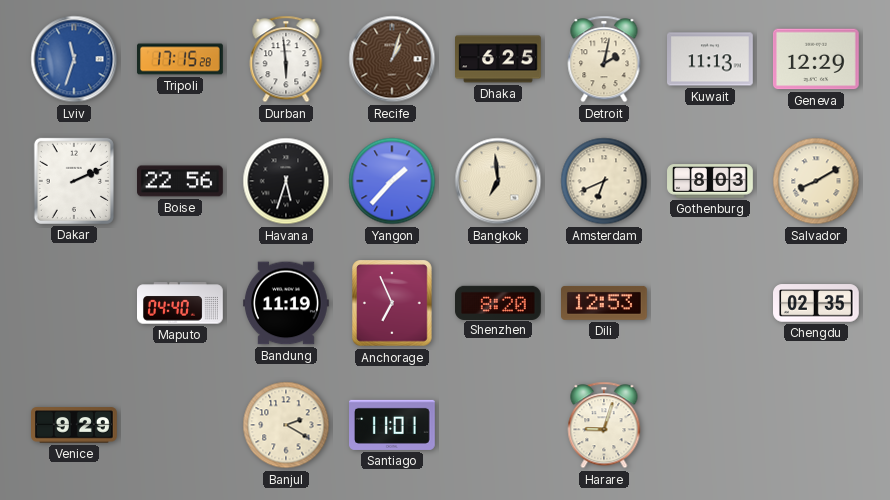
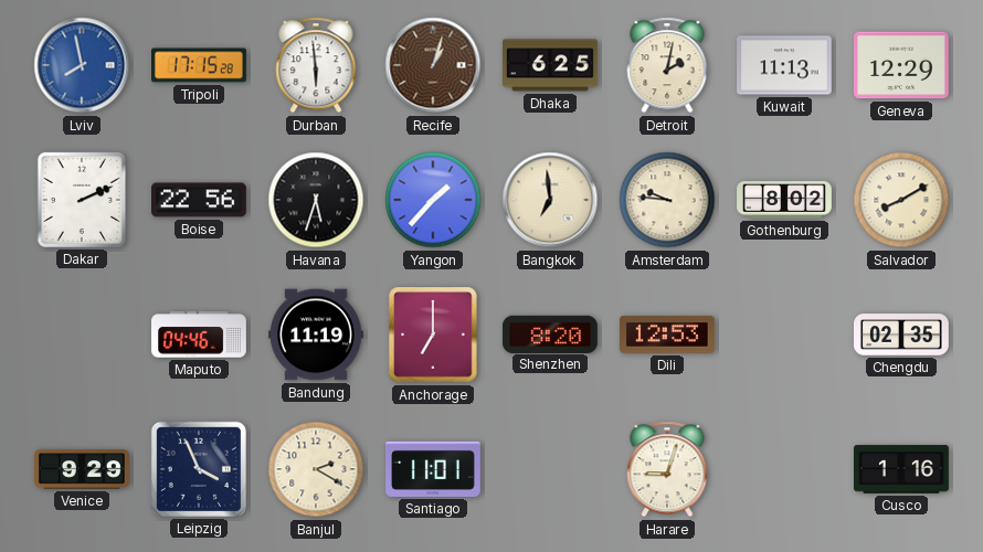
Lviv: 11:33 -> 7:58
Amsterdam: 6:41 -> 9:46
Gothenburg: 8:03 -> 8:02
Maputo: 04:40 -> 04:46
Anchorage: 6:56 -> 7:00
Leipzig: none -> 3:56
Cusco: none -> 1:16
